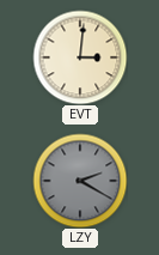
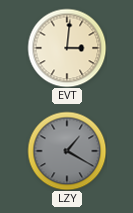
LZY: 2:20 -> 1:20
